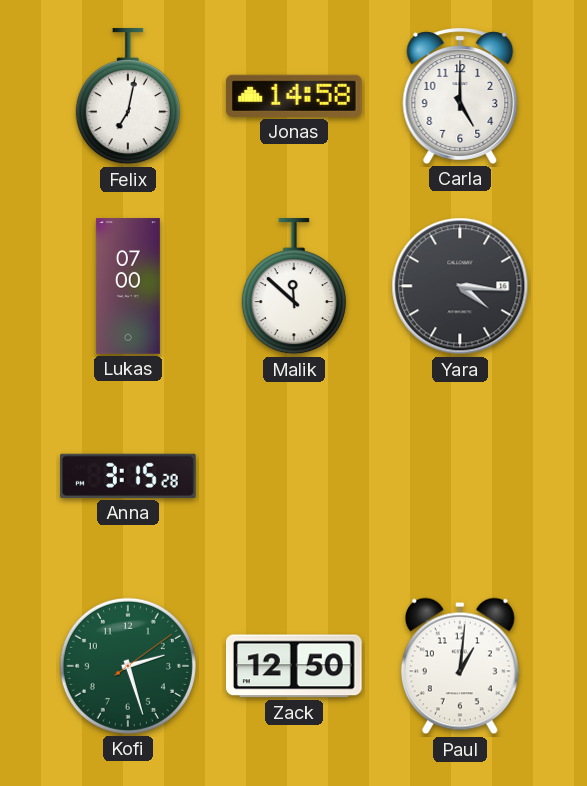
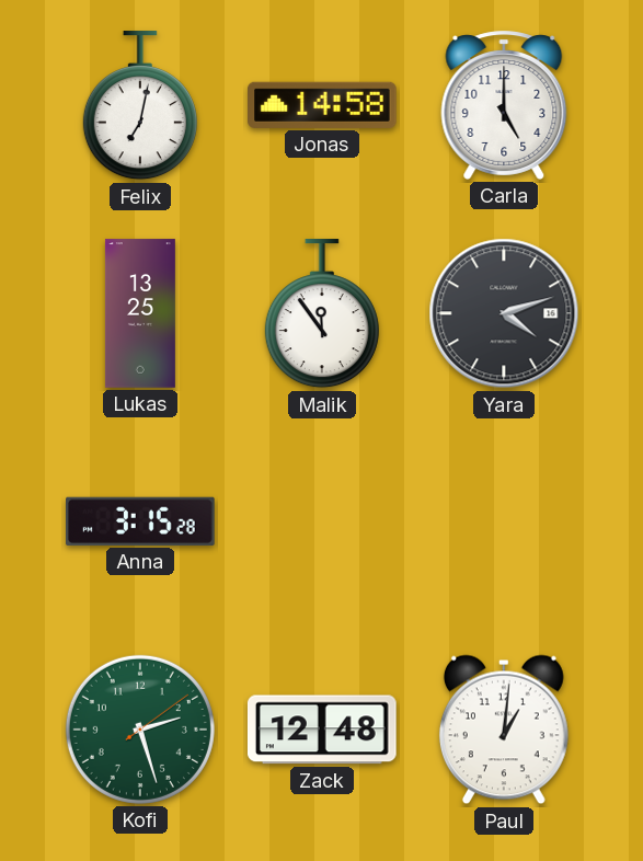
Lukas: 07:00 -> 13:25
Malik: 11:52 -> 11:54
Yara: 4:16 -> 4:12
Zack: 12:50 -> 12:48
